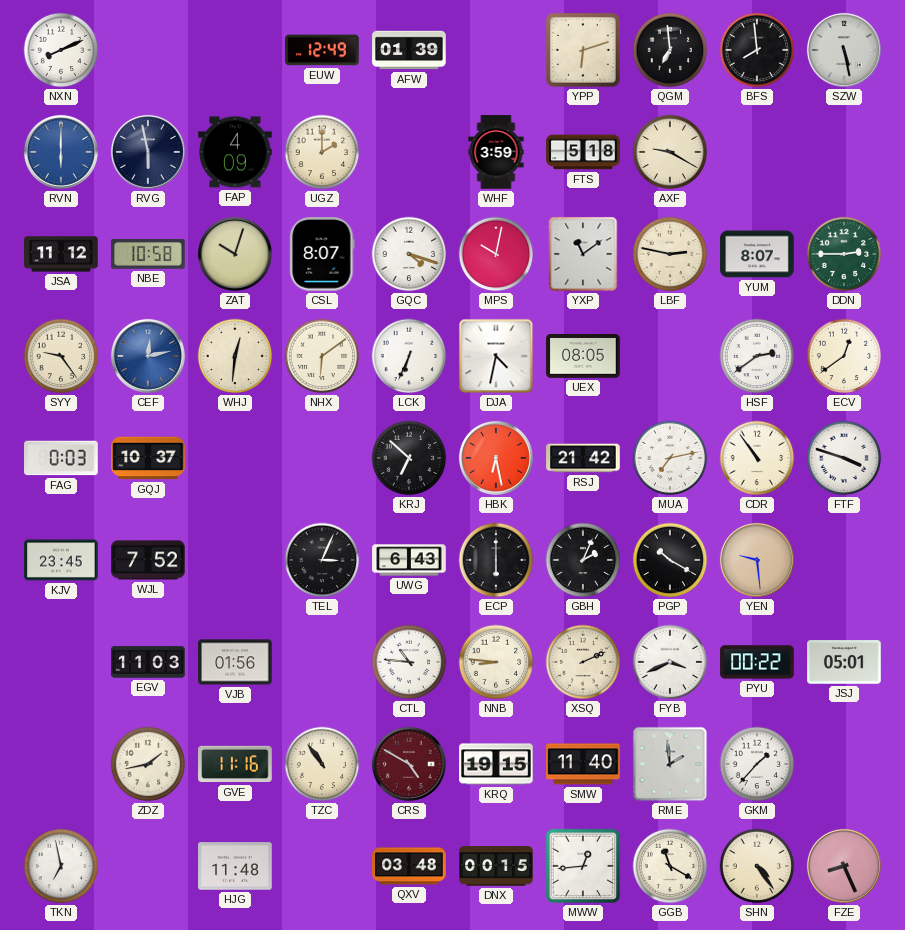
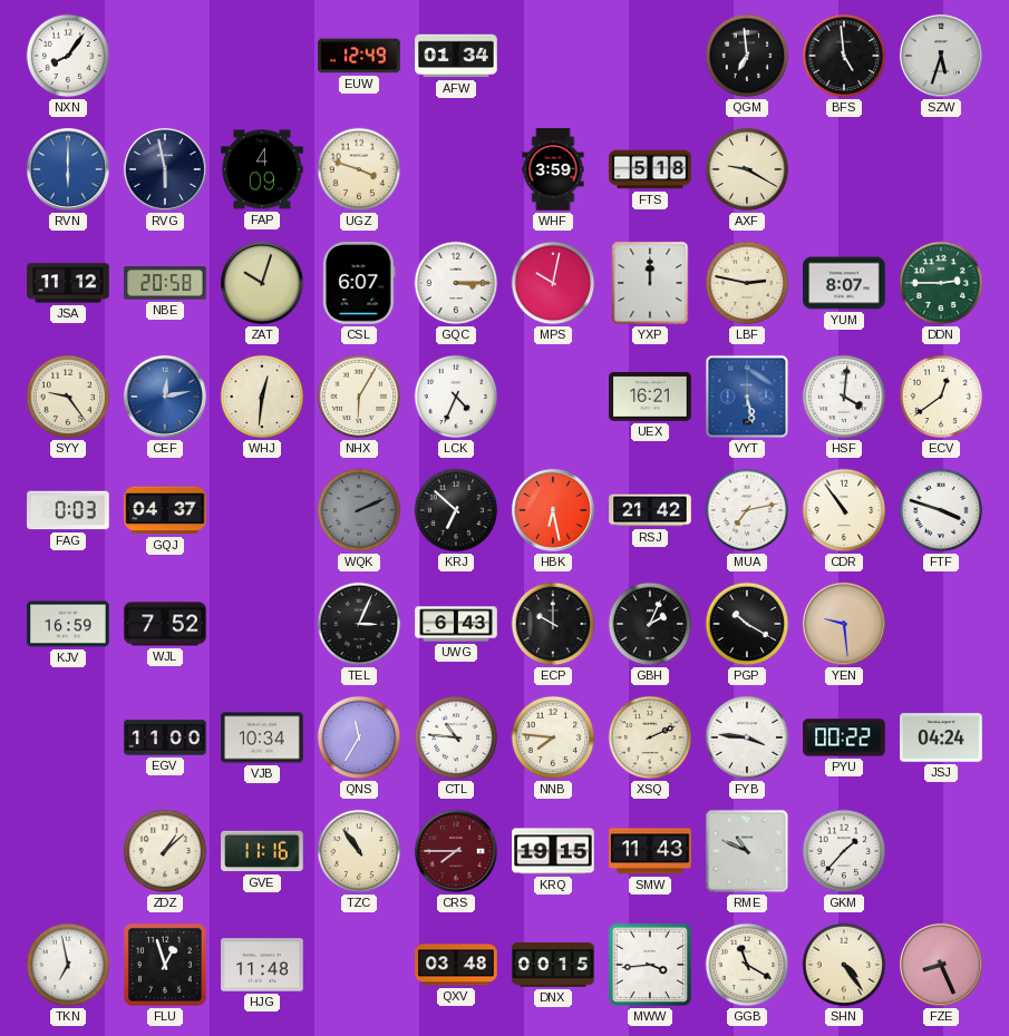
NXN: 8:11 -> 8:06
AFW: 01:39 -> 01:34
YPP: 6:12 -> none
BFS: 7:59 -> 4:59
SZW: 5:28 -> 5:33
UGZ: 2:00 -> 3:48
NBE: 10:58 -> 20:58
CSL: 8:07 -> 6:07
GQC: 4:18 -> 3:15
YXP: 11:09 -> 12:00
NHX: 6:09 -> 6:05
LCK: 6:34 -> 4:34
DJA: 4:32 -> none
UEX: 08:05 -> 16:21
VYT: none -> 5:28
HSF: 2:39 -> 4:01
GQJ: 10:37 -> 04:37
WQK: none -> 2:11
KJV: 23:45 -> 16:59
ECP: 6:00 -> 10:00
EGV: 11:03 -> 11:00
VJB: 01:56 -> 10:34
QNS: none -> 11:35
NNB: 8:46 -> 7:46
FYB: 3:41 -> 3:46
JSJ: 05:01 -> 04:24
ZDZ: 1:43 -> 1:08
CRS: 4:50 -> 7:45
SMW: 11:40 -> 11:43
RME: 1:59 -> 10:49
FLU: none -> 12:57
MWW: 12:44 -> 3:44
